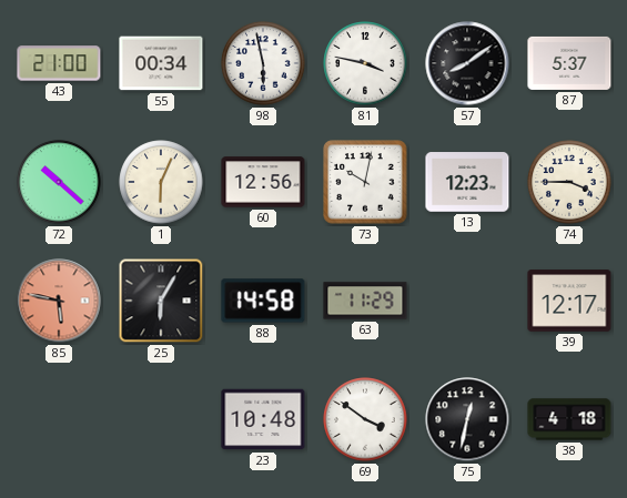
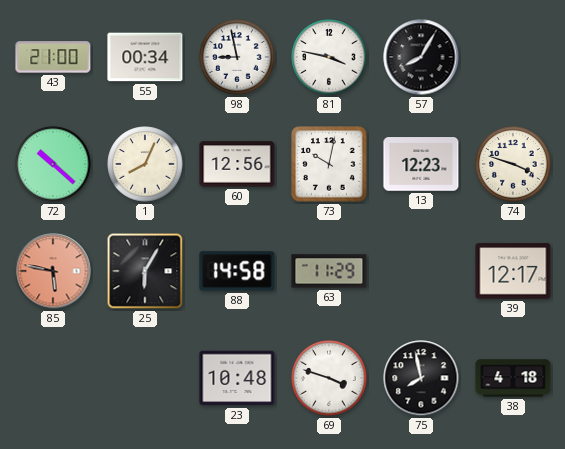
98: 5:58 -> 8:58
57: 8:09 -> 8:05
87: 5:37 -> none
1: 6:04 -> 8:04
74: 3:45 -> 3:48
69: 3:51 -> 3:48
75: 12:32 -> 7:58
